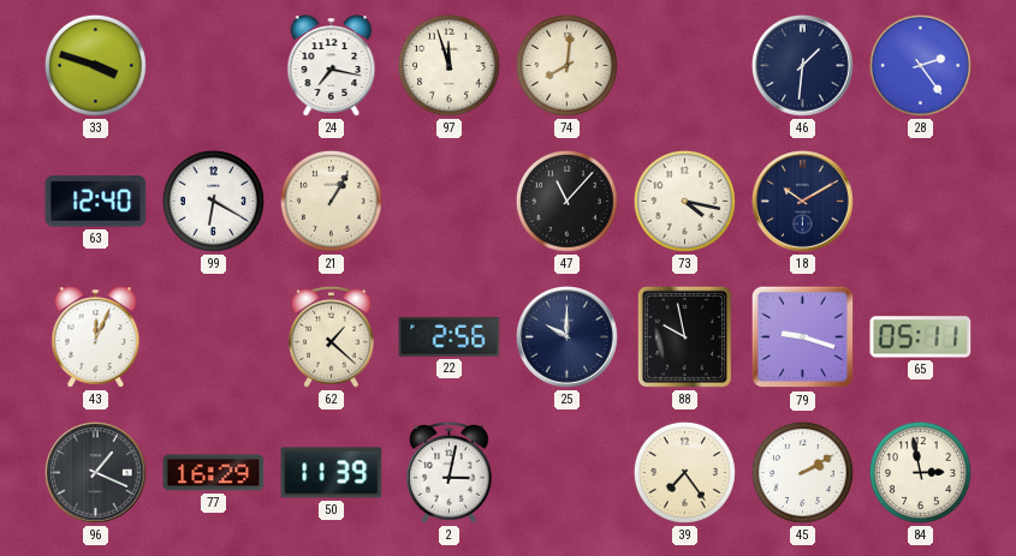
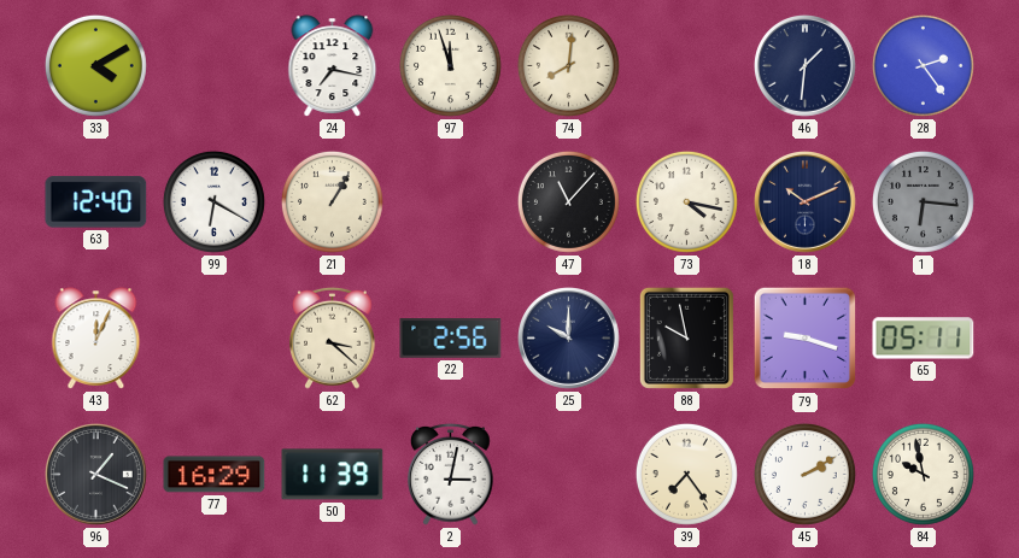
33: 3:48 -> 4:10
18: 10:10 -> 10:11
1: none -> 6:16
62: 1:22 -> 3:22
84: 2:58 -> 9:58
